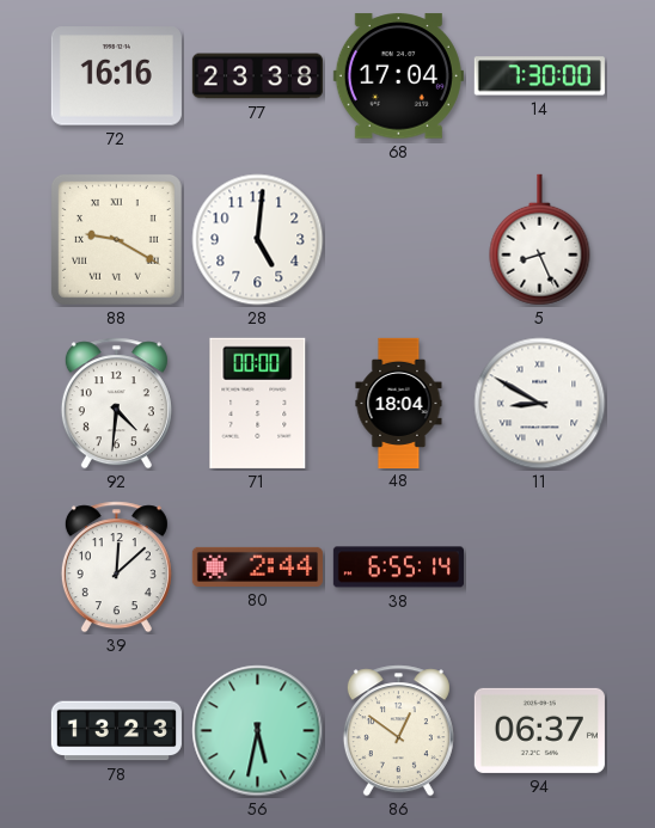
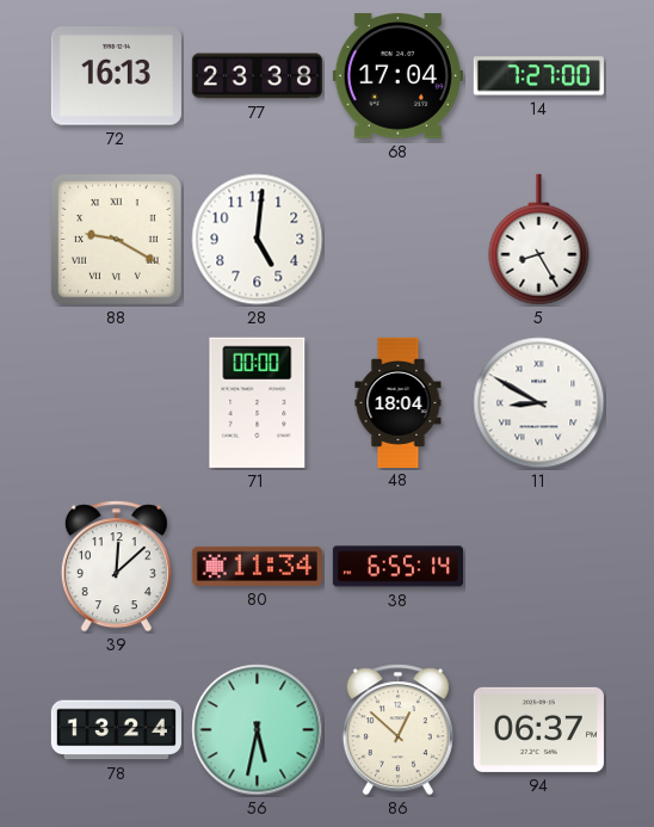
72: 16:16 -> 16:13
14: 7:30 -> 7:27
5: 8:26 -> 8:25
92: 4:31 -> none
80: 2:44 -> 11:34
78: 13:23 -> 13:24
86: 12:51 -> 12:52
